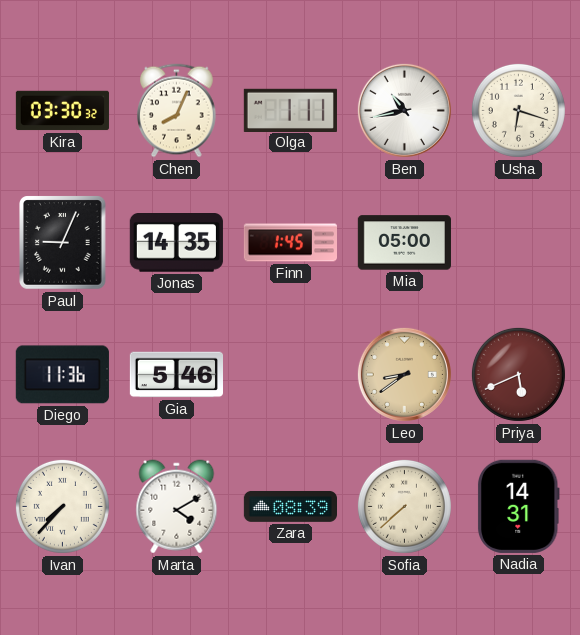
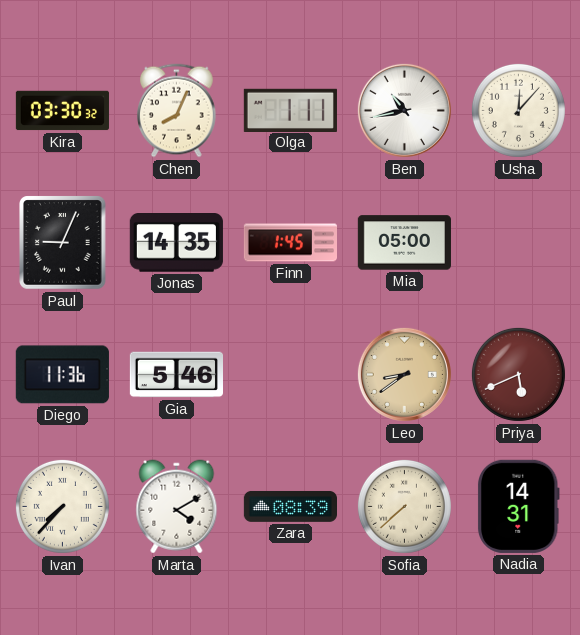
Usha: 6:18 -> 12:07
